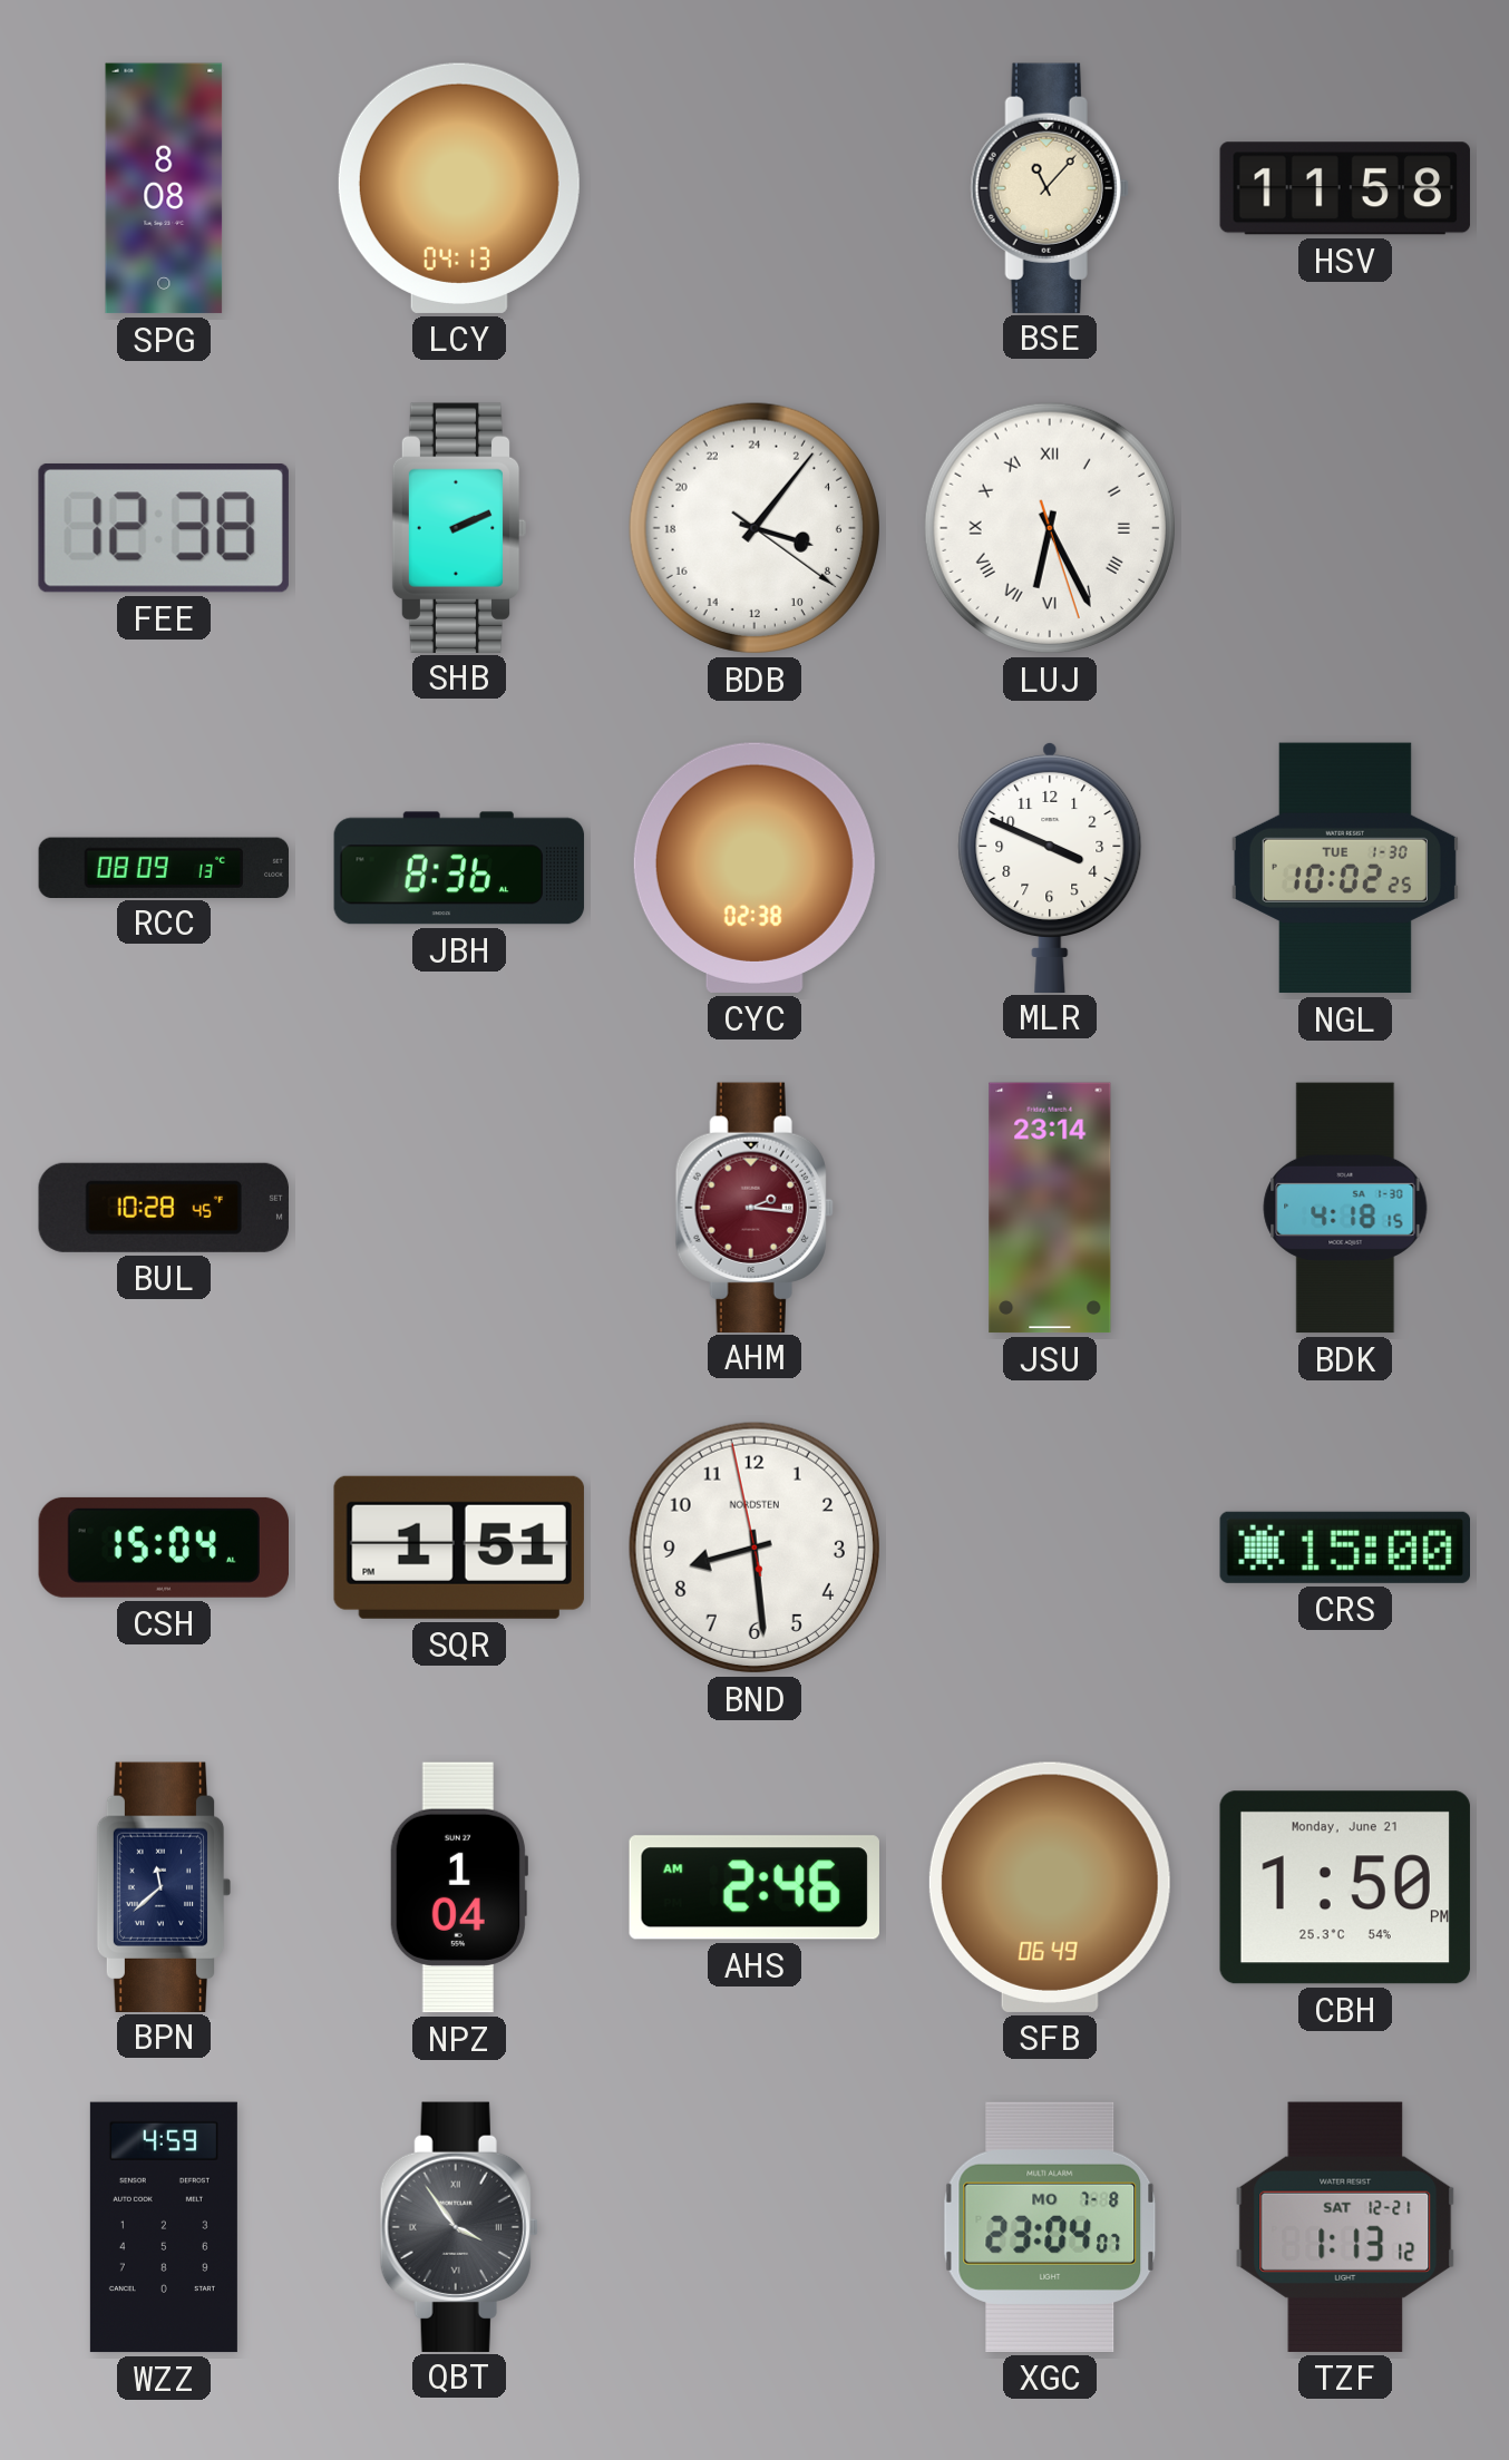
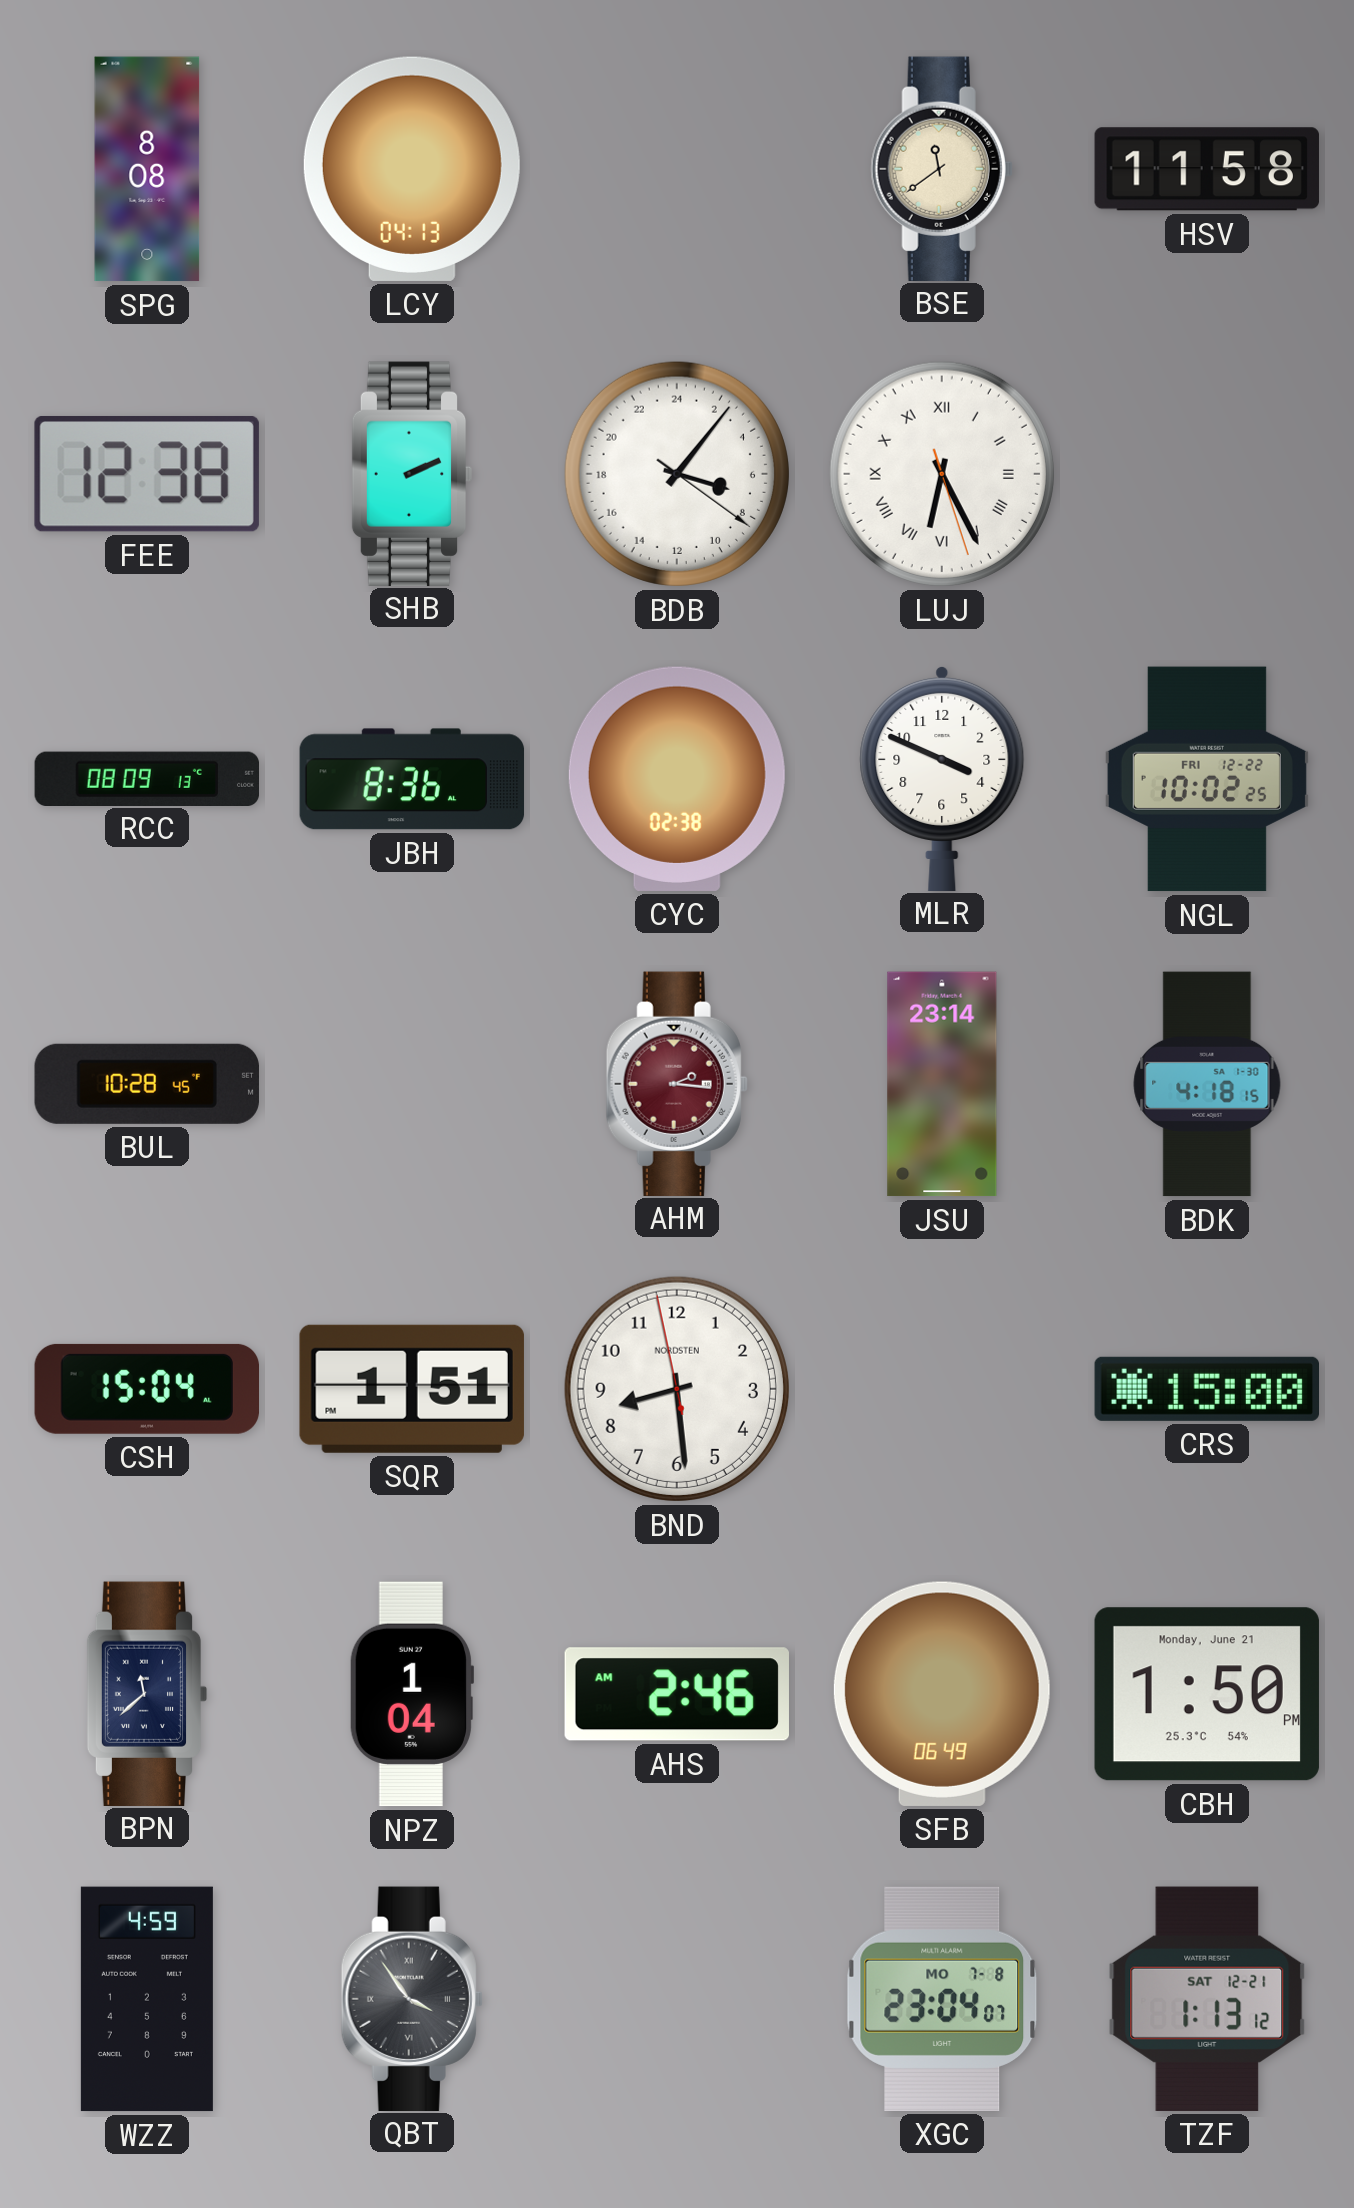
BSE: 11:07 -> 11:39
NGL date: TUE 1-30 -> FRI 12-22
